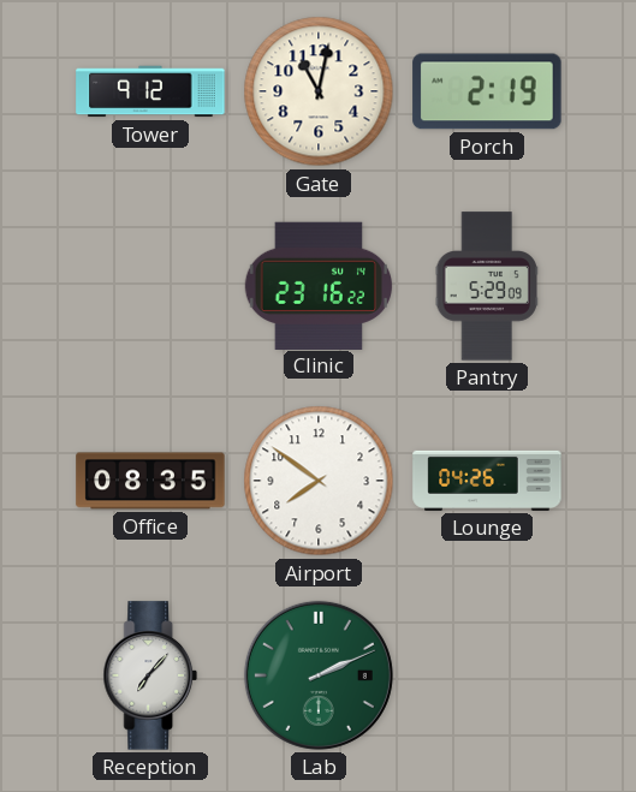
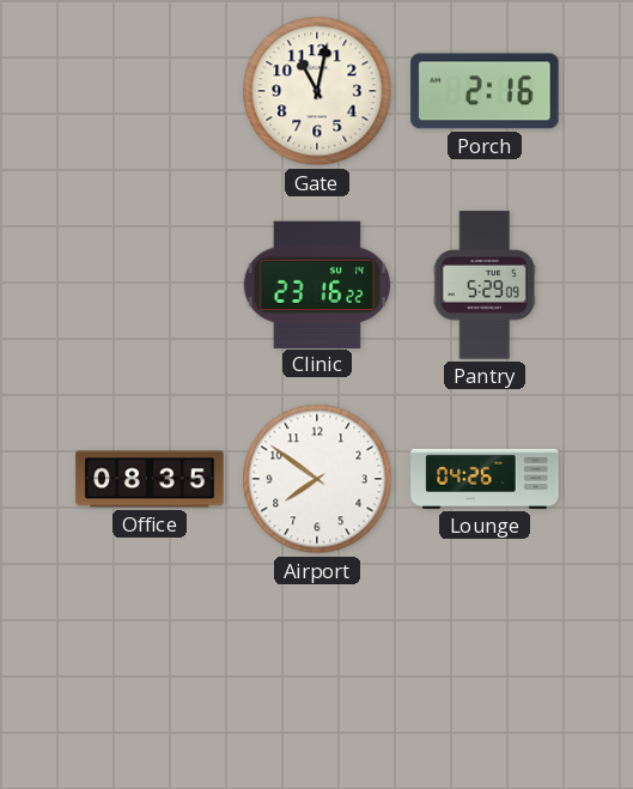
Tower: 9:12 -> none
Porch: 2:19 -> 2:16
Reception: 7:07 -> none
Lab: 2:11 -> none
